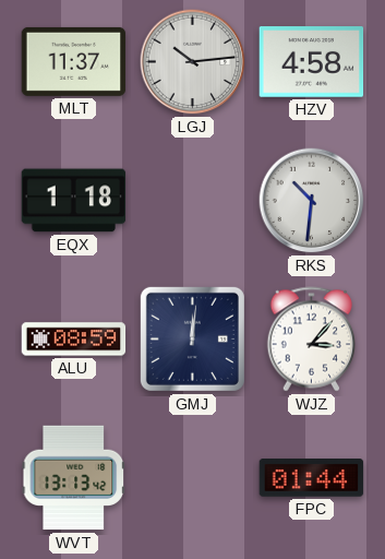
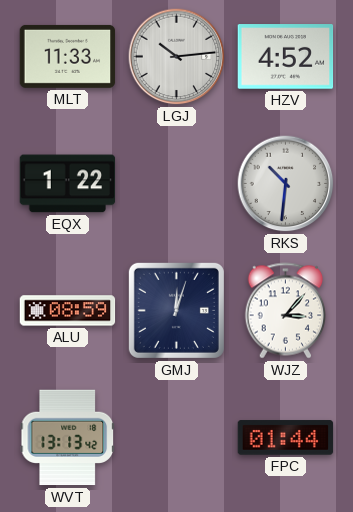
MLT: 11:37 -> 11:33
HZV: 4:58 -> 4:52
EQX: 1:18 -> 1:22
GMJ: 12:01 -> 12:03
